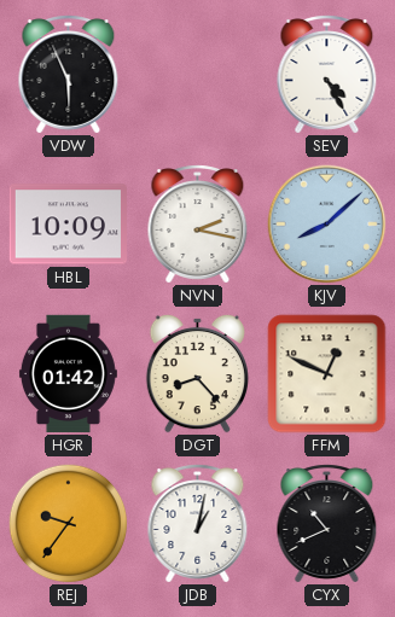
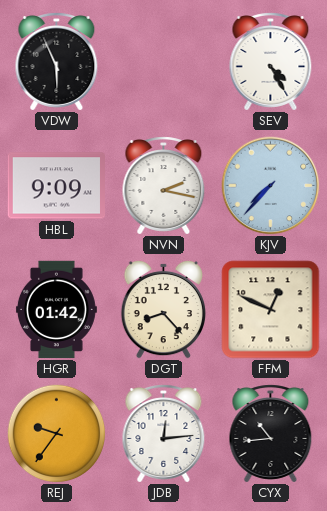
HBL: 10:09 -> 9:09
KJV: 8:08 -> 7:37
JDB: 1:02 -> 12:14
CYX: 10:41 -> 10:44
